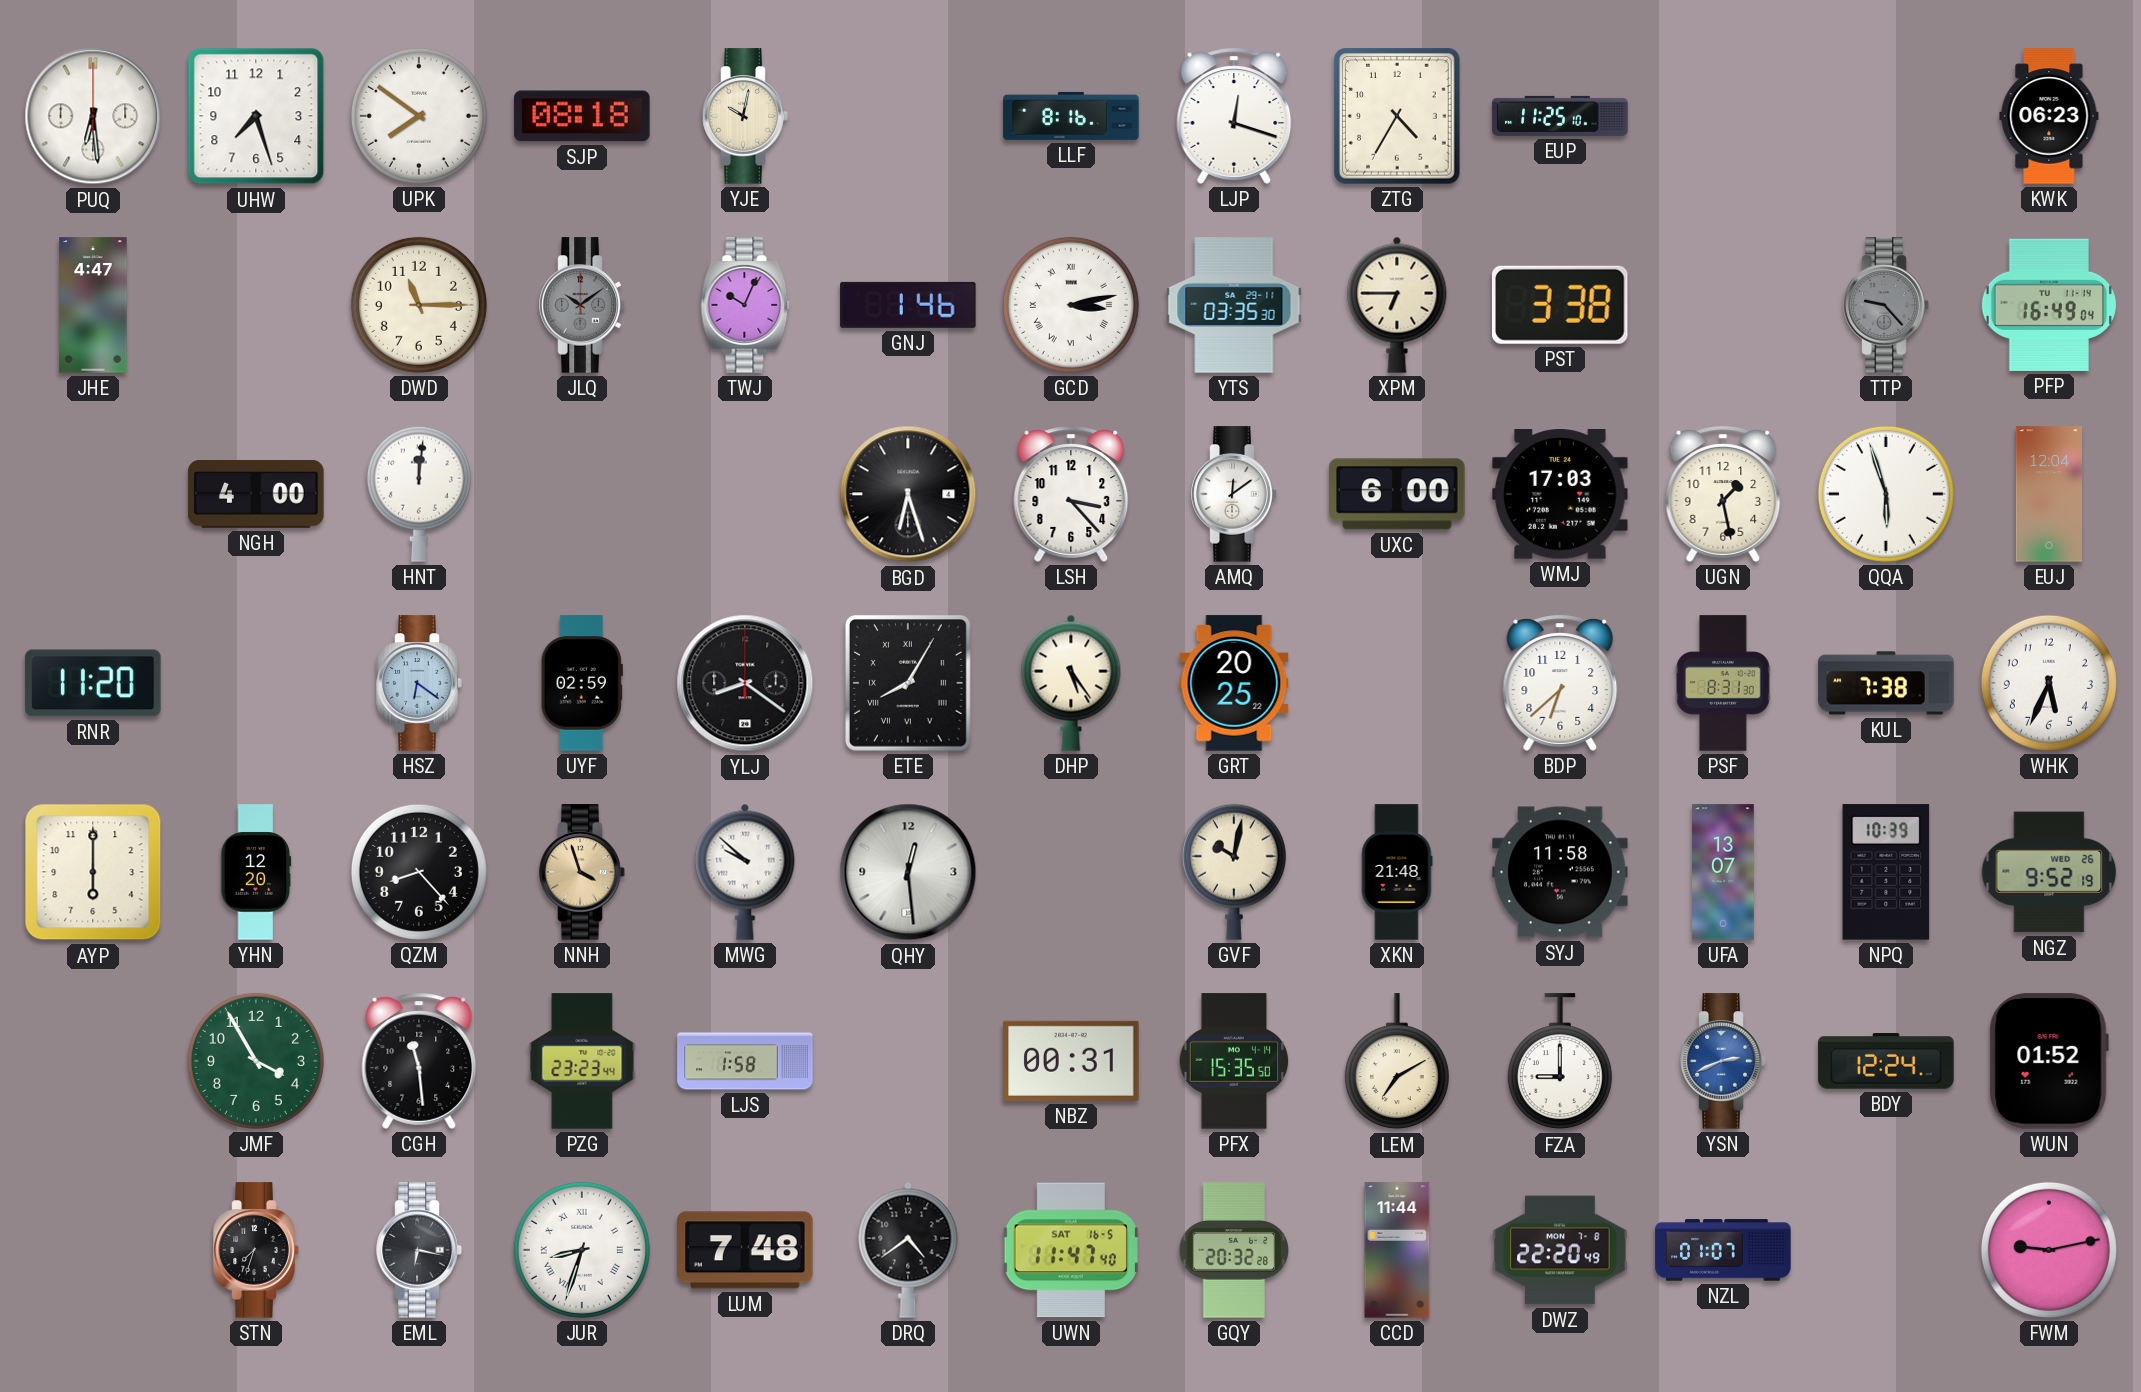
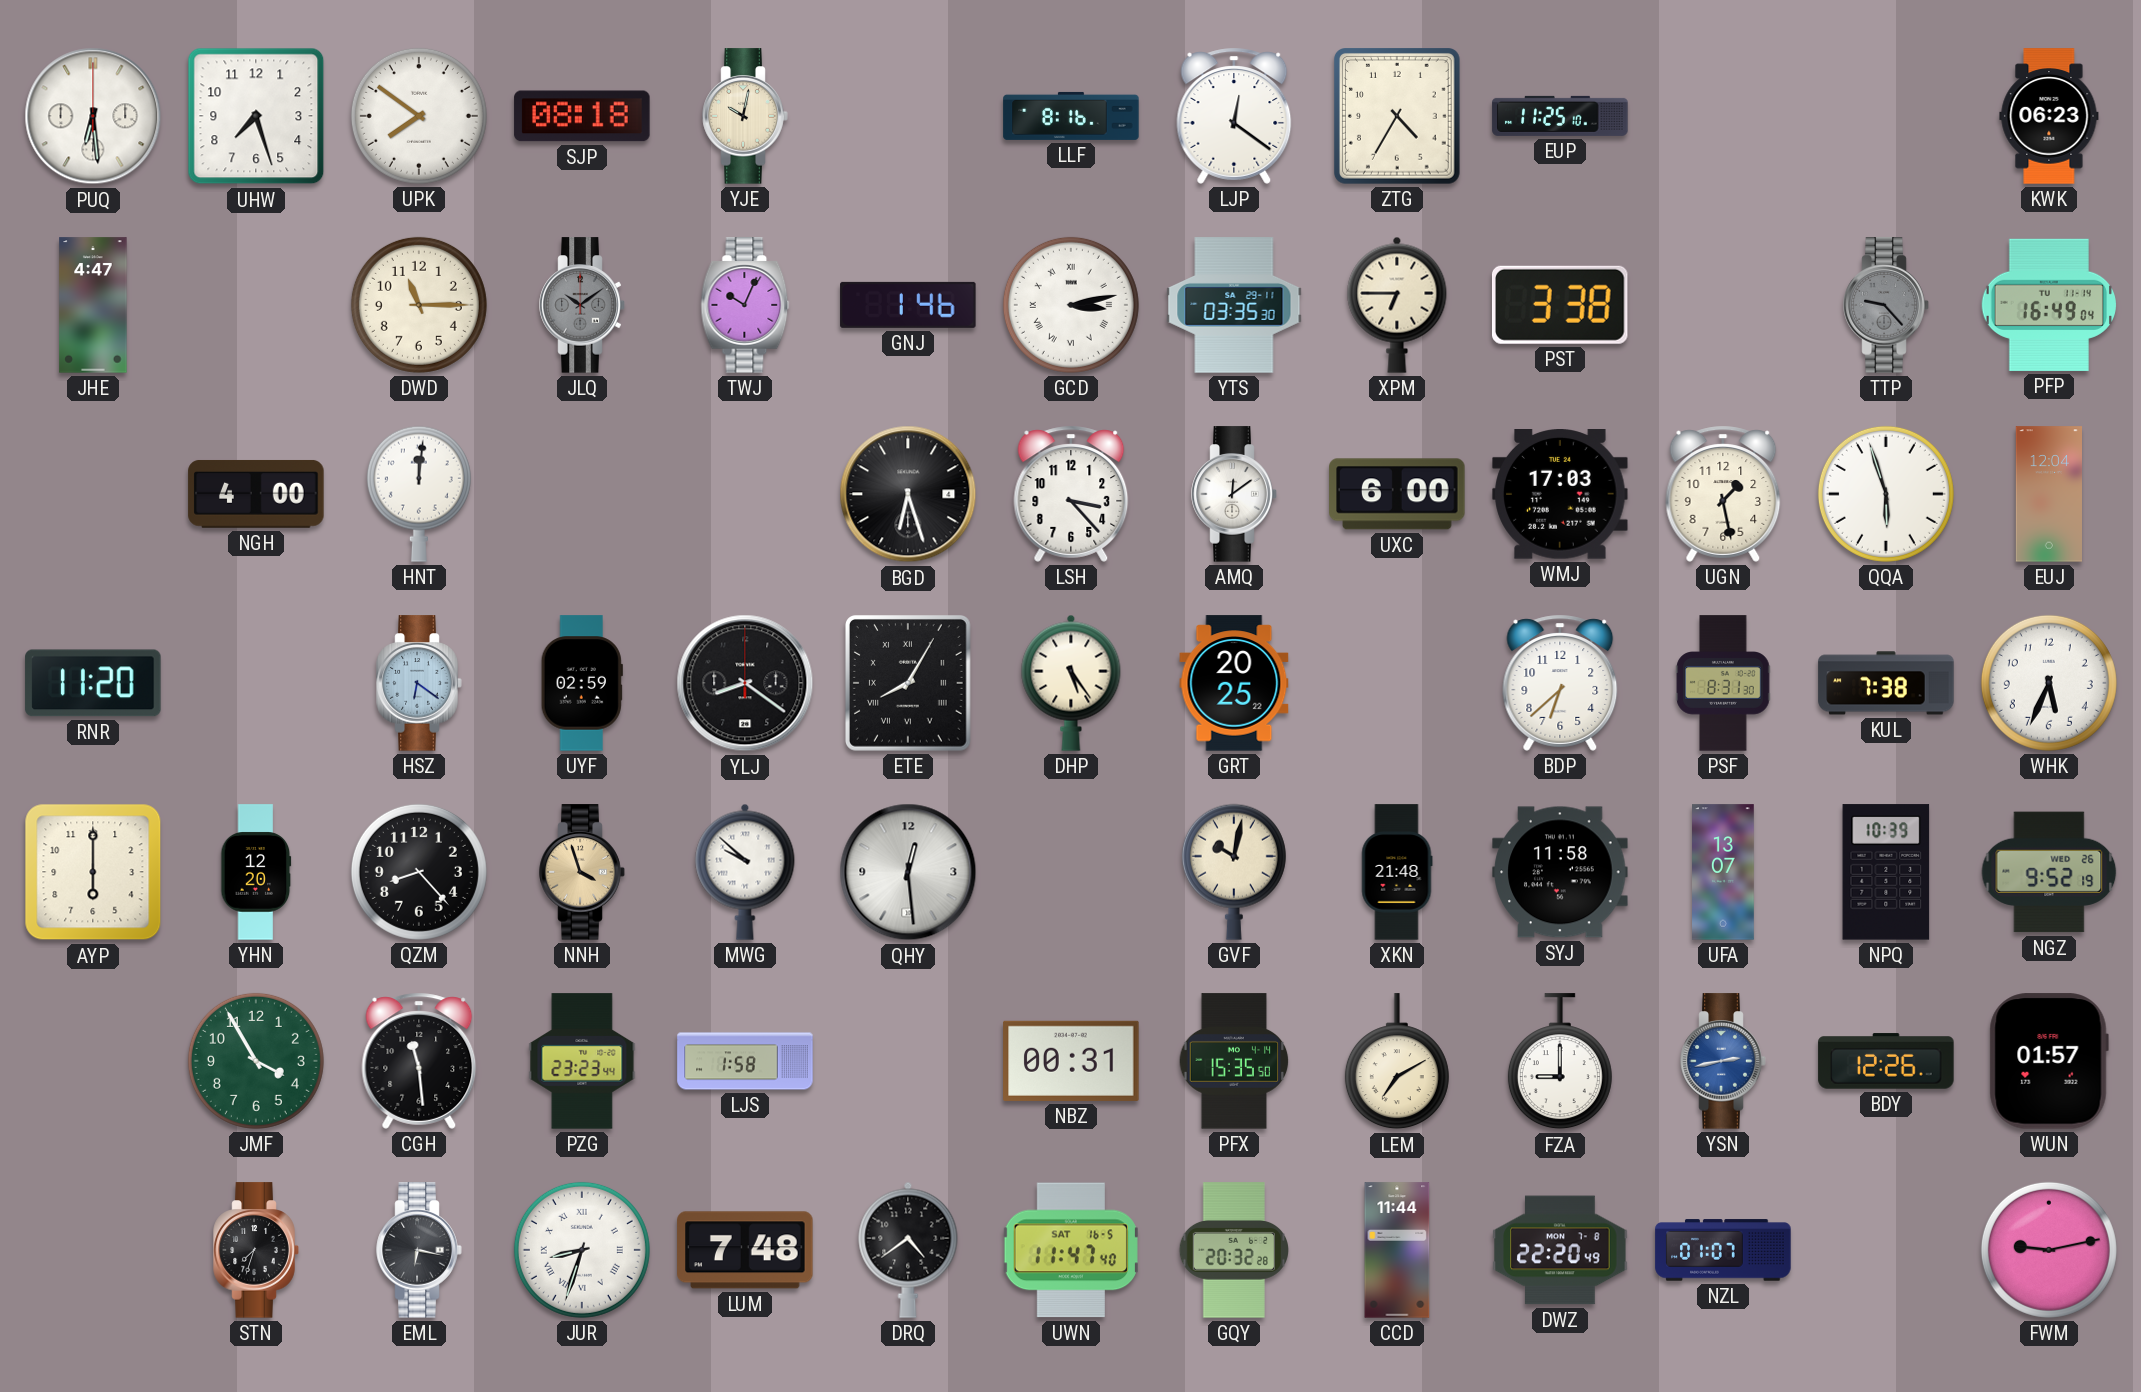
LJP: 12:18 -> 12:21
YSN: 2:41 -> 2:43
BDY: 12:24 -> 12:26
WUN: 01:52 -> 01:57
